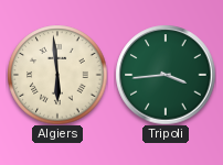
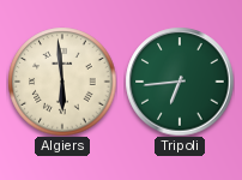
Tripoli: 3:44 -> 6:44
